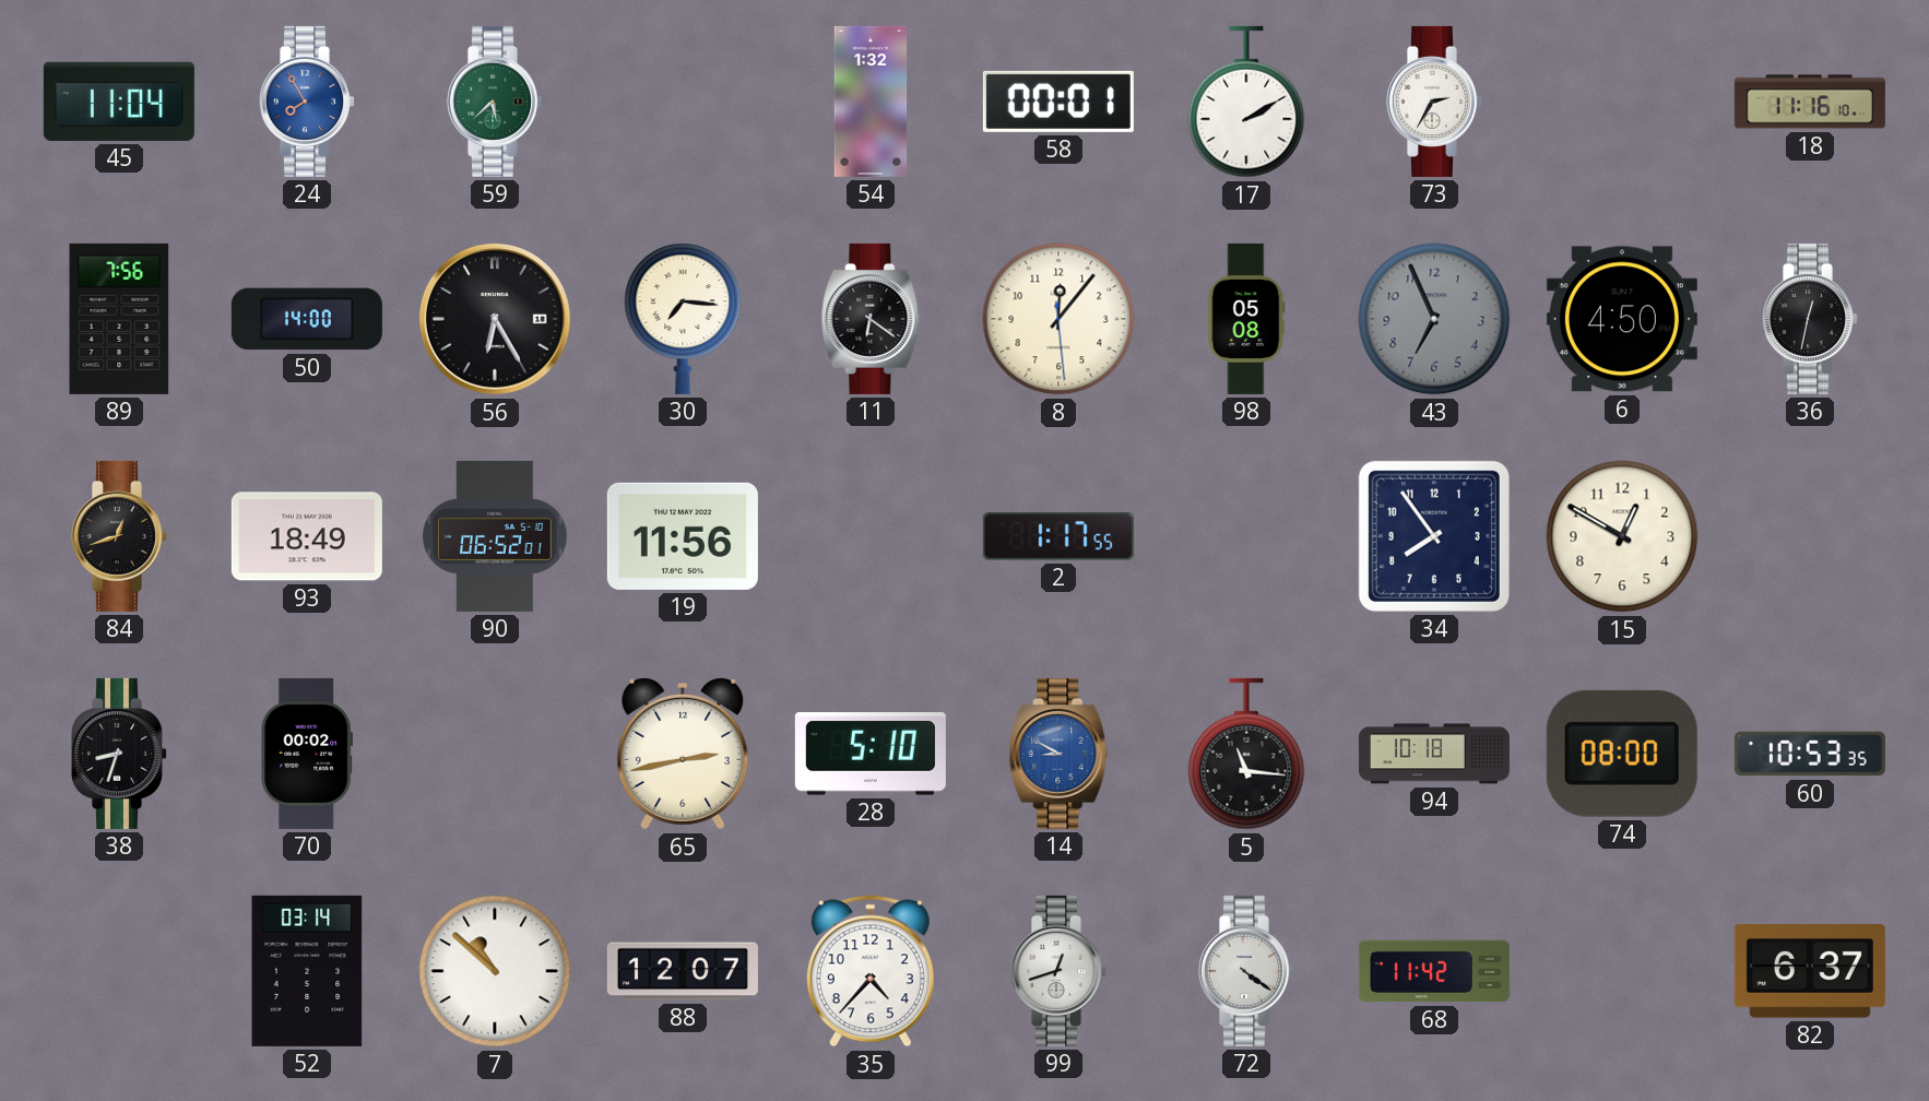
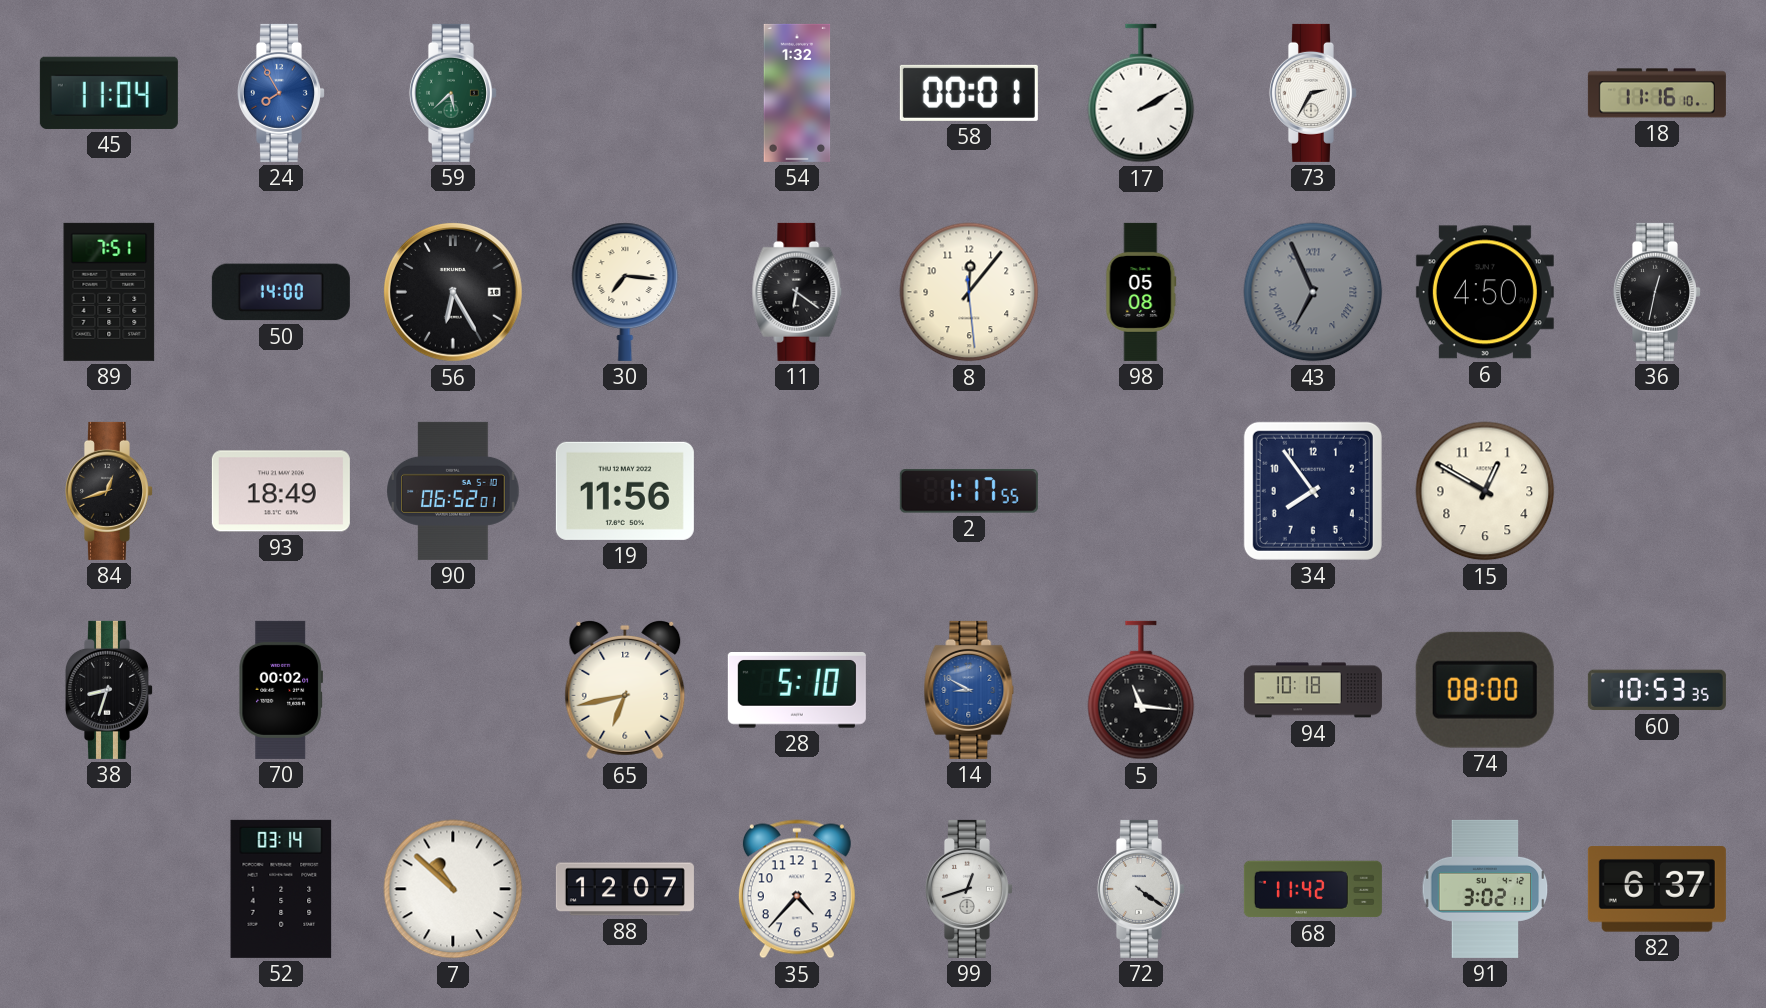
89: 7:56 -> 7:51
43 numerals: Arabic -> Roman
65: 2:43 -> 6:43
91: none -> 3:02
